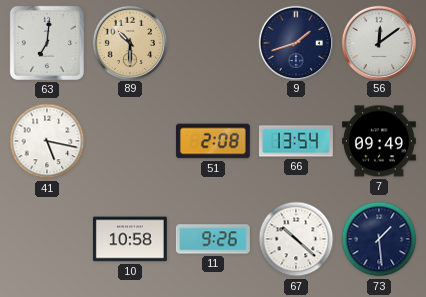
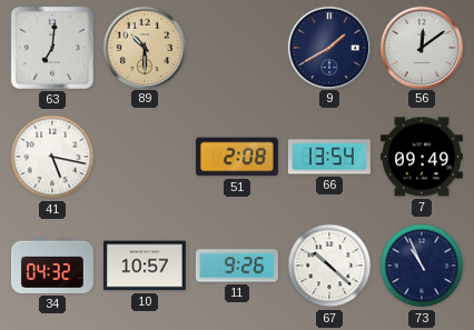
9: 1:42 -> 1:40
34: none -> 04:32
10: 10:58 -> 10:57
73: 1:29 -> 10:56
